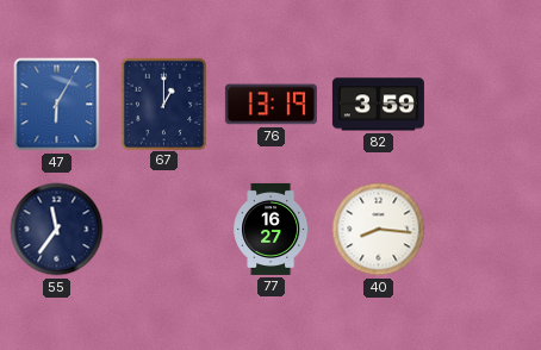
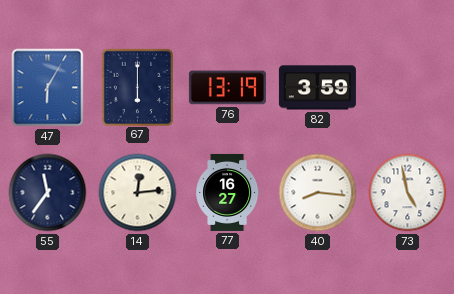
67: 1:00 -> 6:00
14: none -> 12:14
73: none -> 4:58
